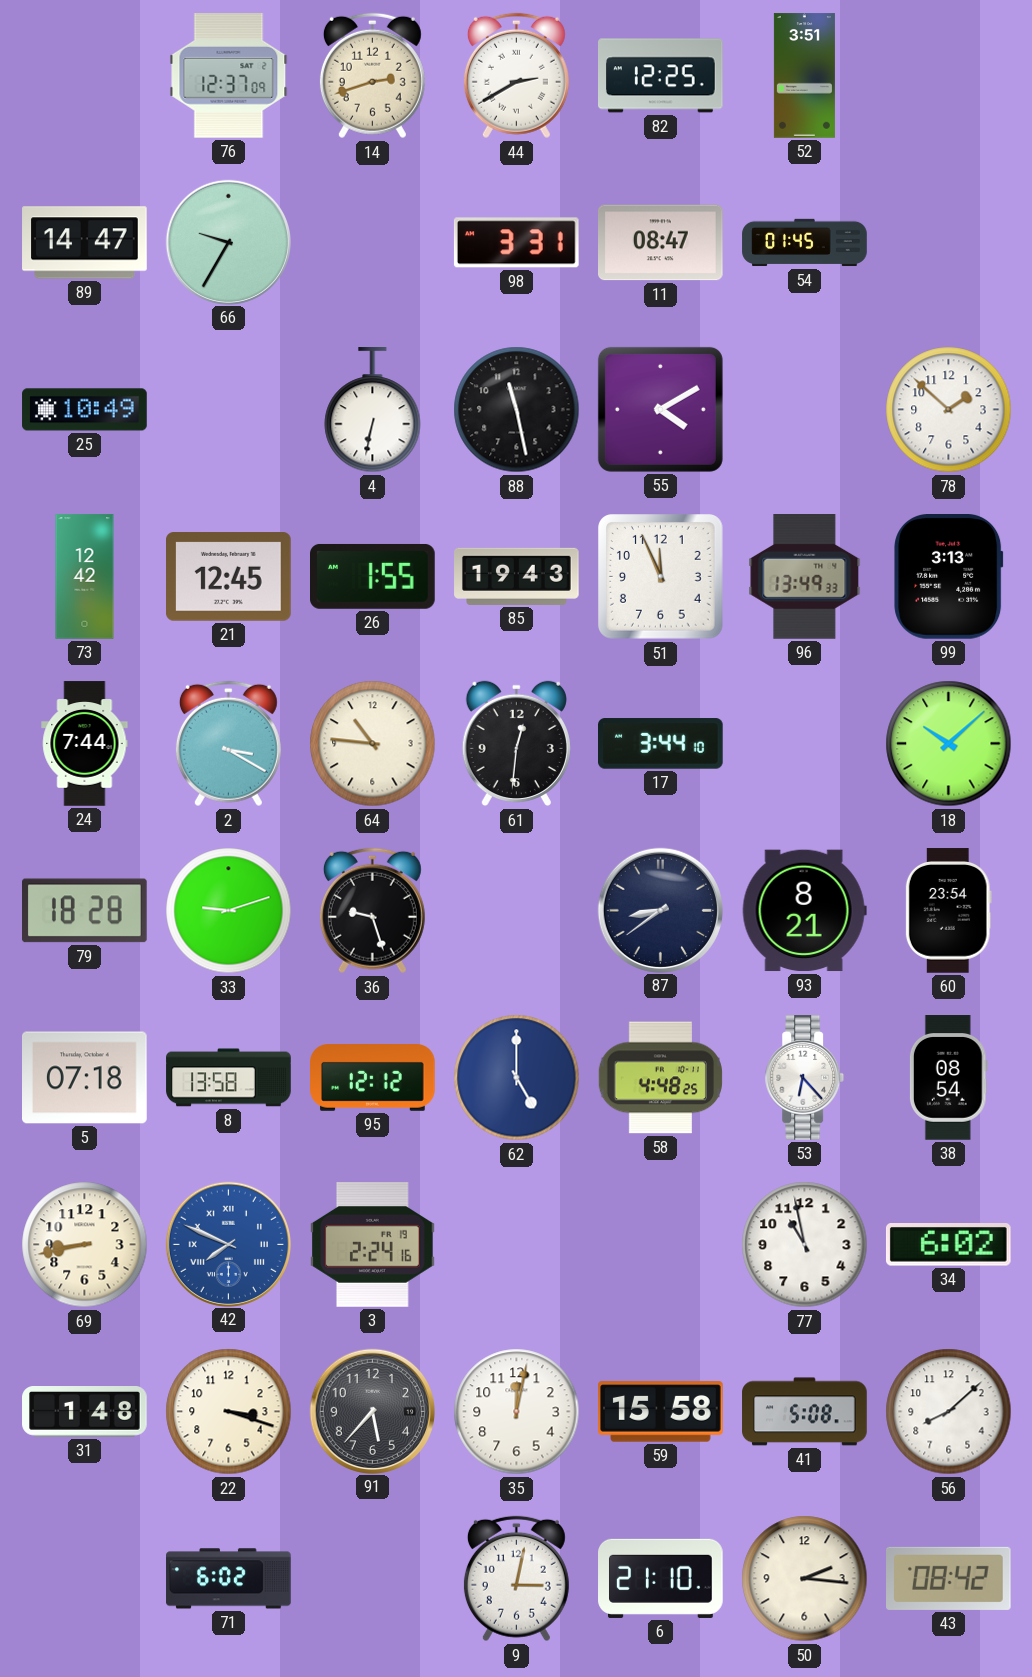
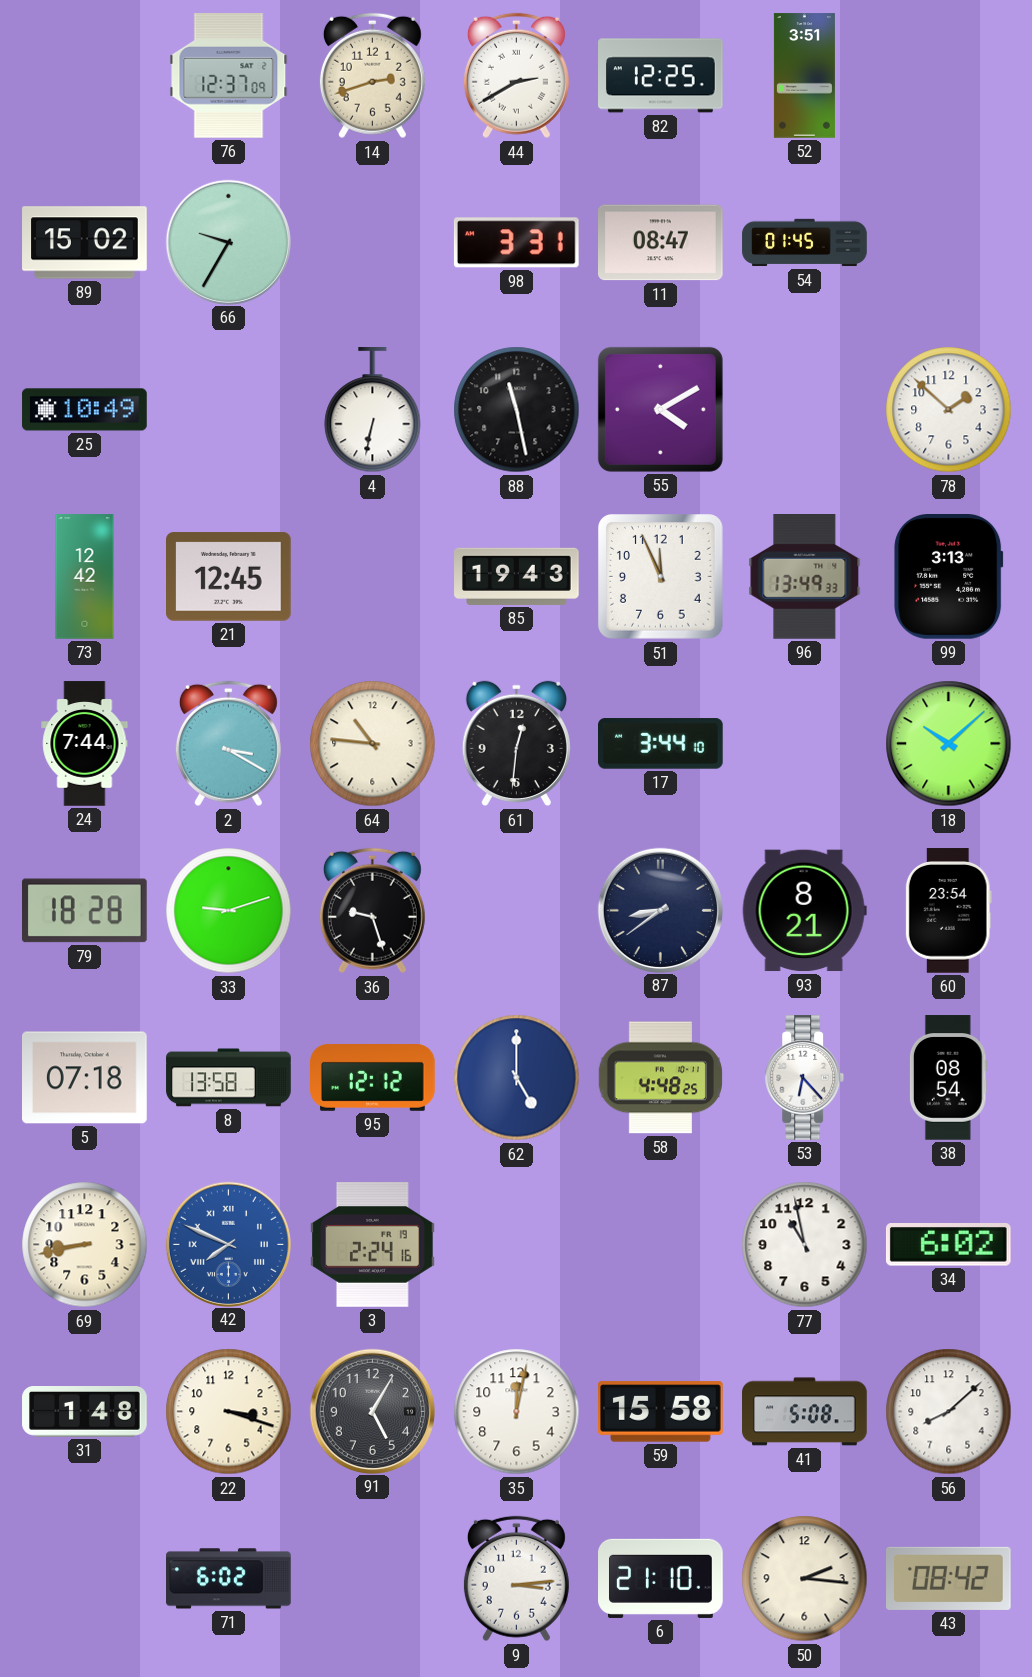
89: 14:47 -> 15:02
26: 1:55 -> none
91: 5:37 -> 5:05
9: 3:02 -> 3:14
